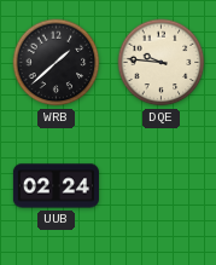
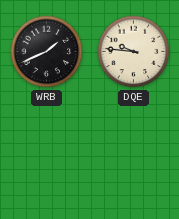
WRB: 1:38 -> 1:41
UUB: 02:24 -> none
